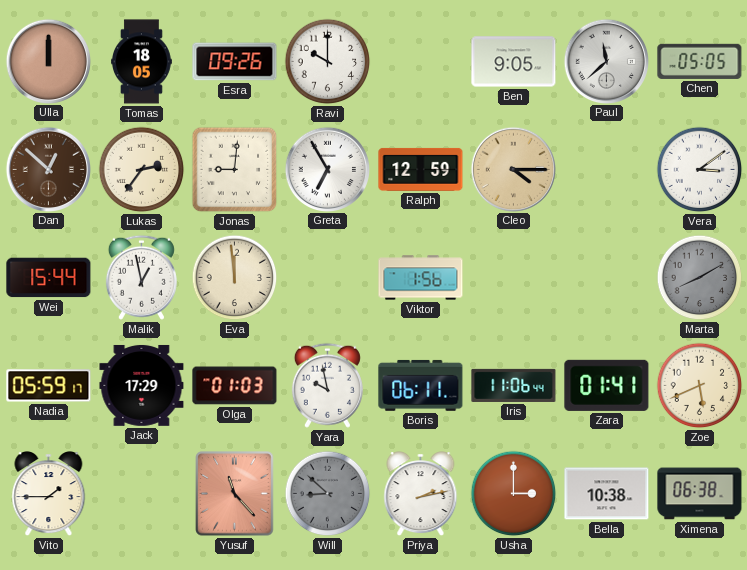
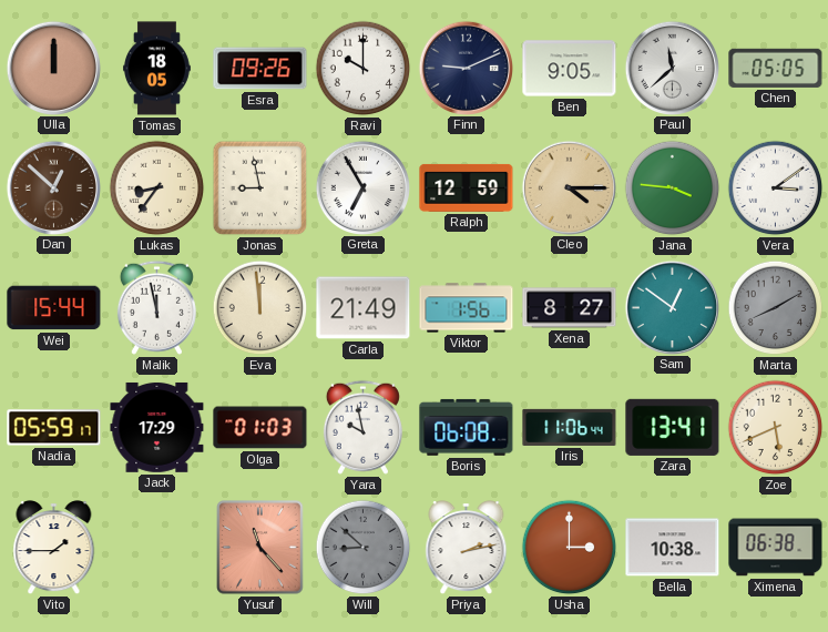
Finn: none -> 9:11
Lukas: 2:36 -> 8:36
Jonas: 9:01 -> 8:58
Jana: none -> 3:46
Malik: 12:58 -> 11:58
Carla: none -> 21:49
Xena: none -> 8:27
Sam: none -> 12:51
Boris: 06:11 -> 06:08
Zara: 01:41 -> 13:41
